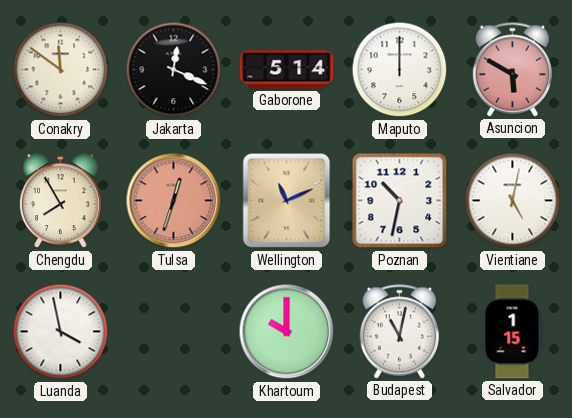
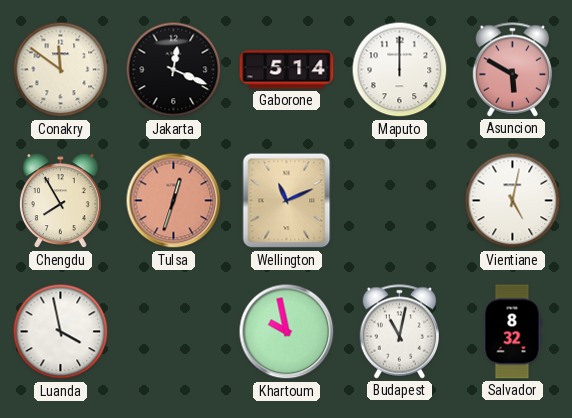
Poznan: 10:32 -> none
Khartoum: 10:00 -> 9:58
Salvador: 1:15 -> 8:32
